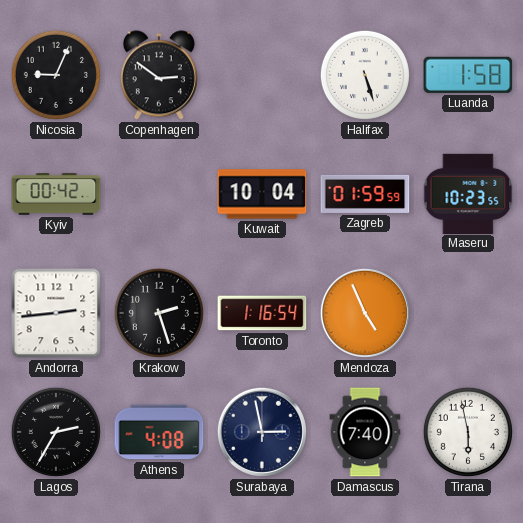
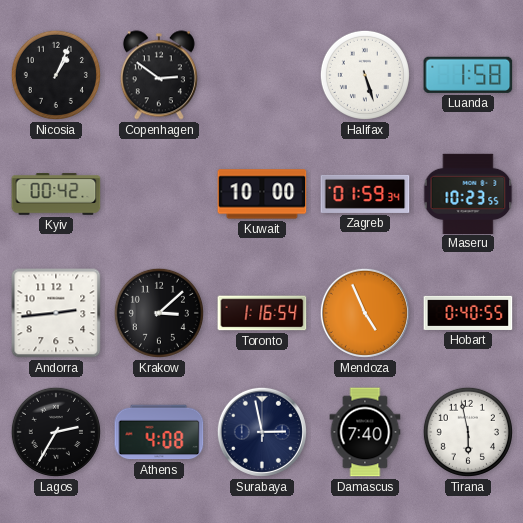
Nicosia: 9:04 -> 1:04
Kuwait: 10:04 -> 10:00
Zagreb: 01:59:59 -> 01:59:34
Krakow: 2:27 -> 3:08
Hobart: none -> 0:40
